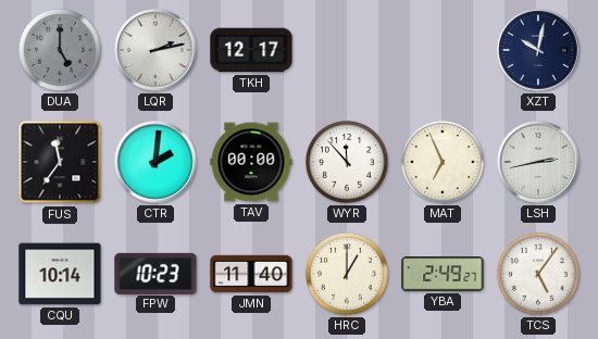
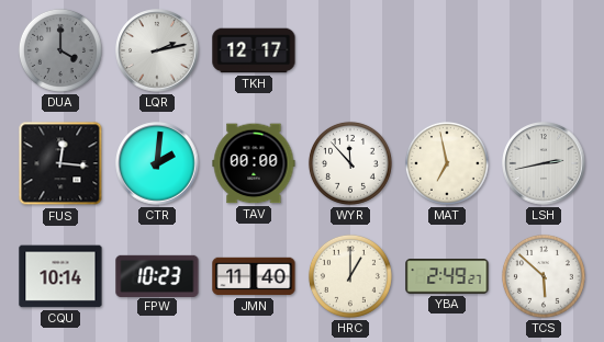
DUA: 5:00 -> 4:00
XZT: 10:02 -> none
FUS: 11:36 -> 12:16
MAT: 6:56 -> 6:58
TCS: 5:06 -> 5:52
